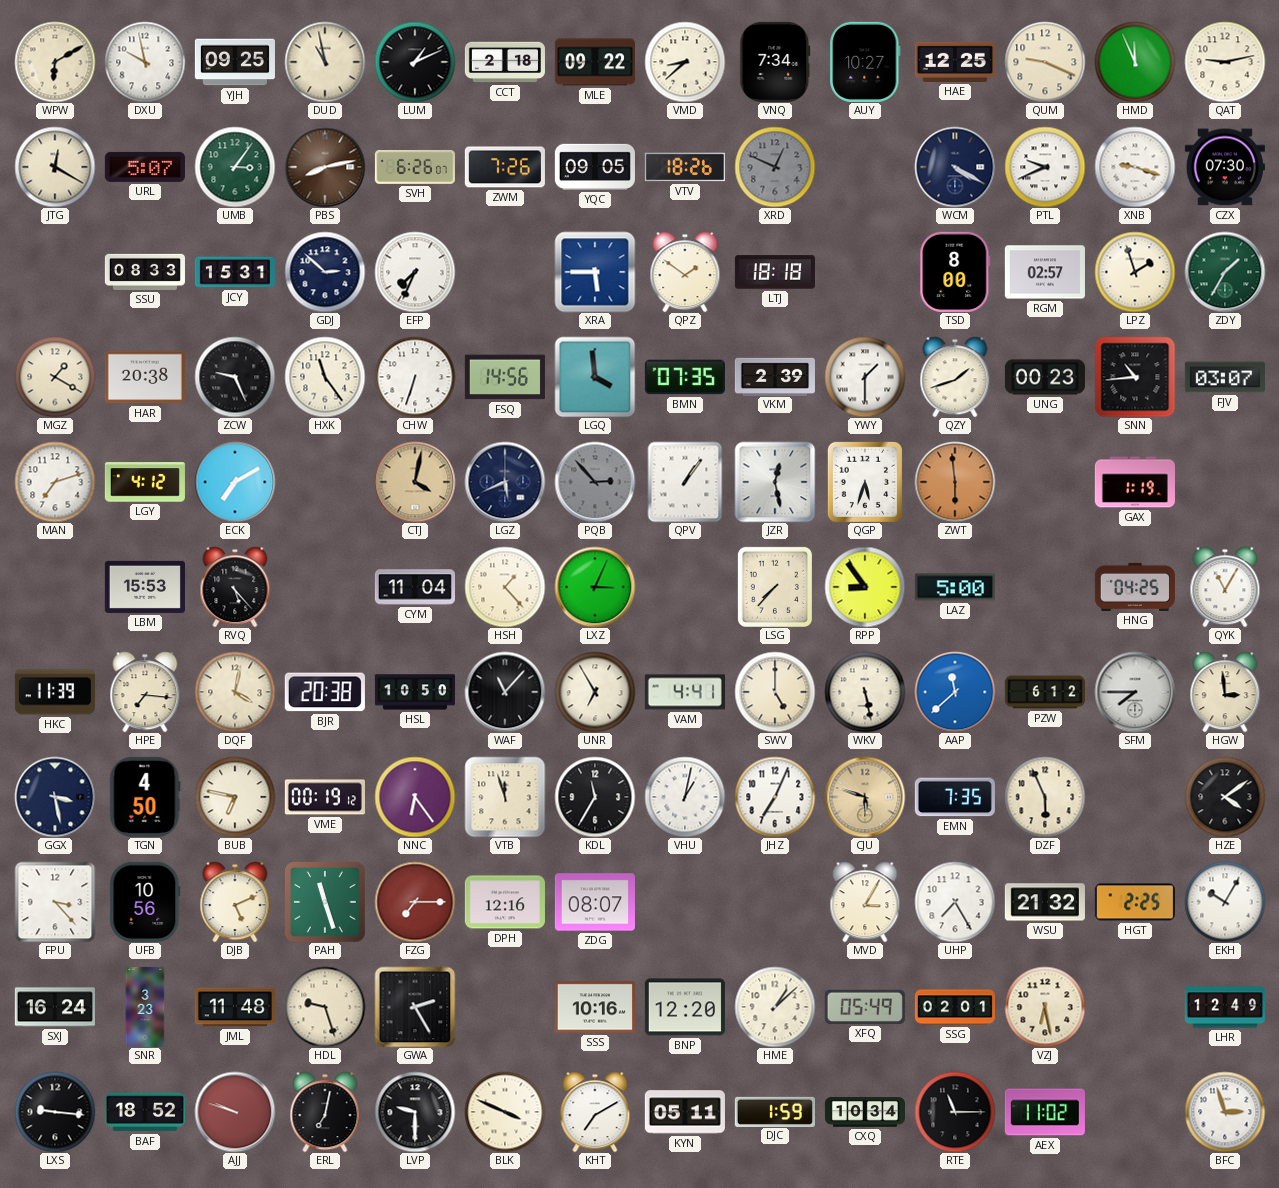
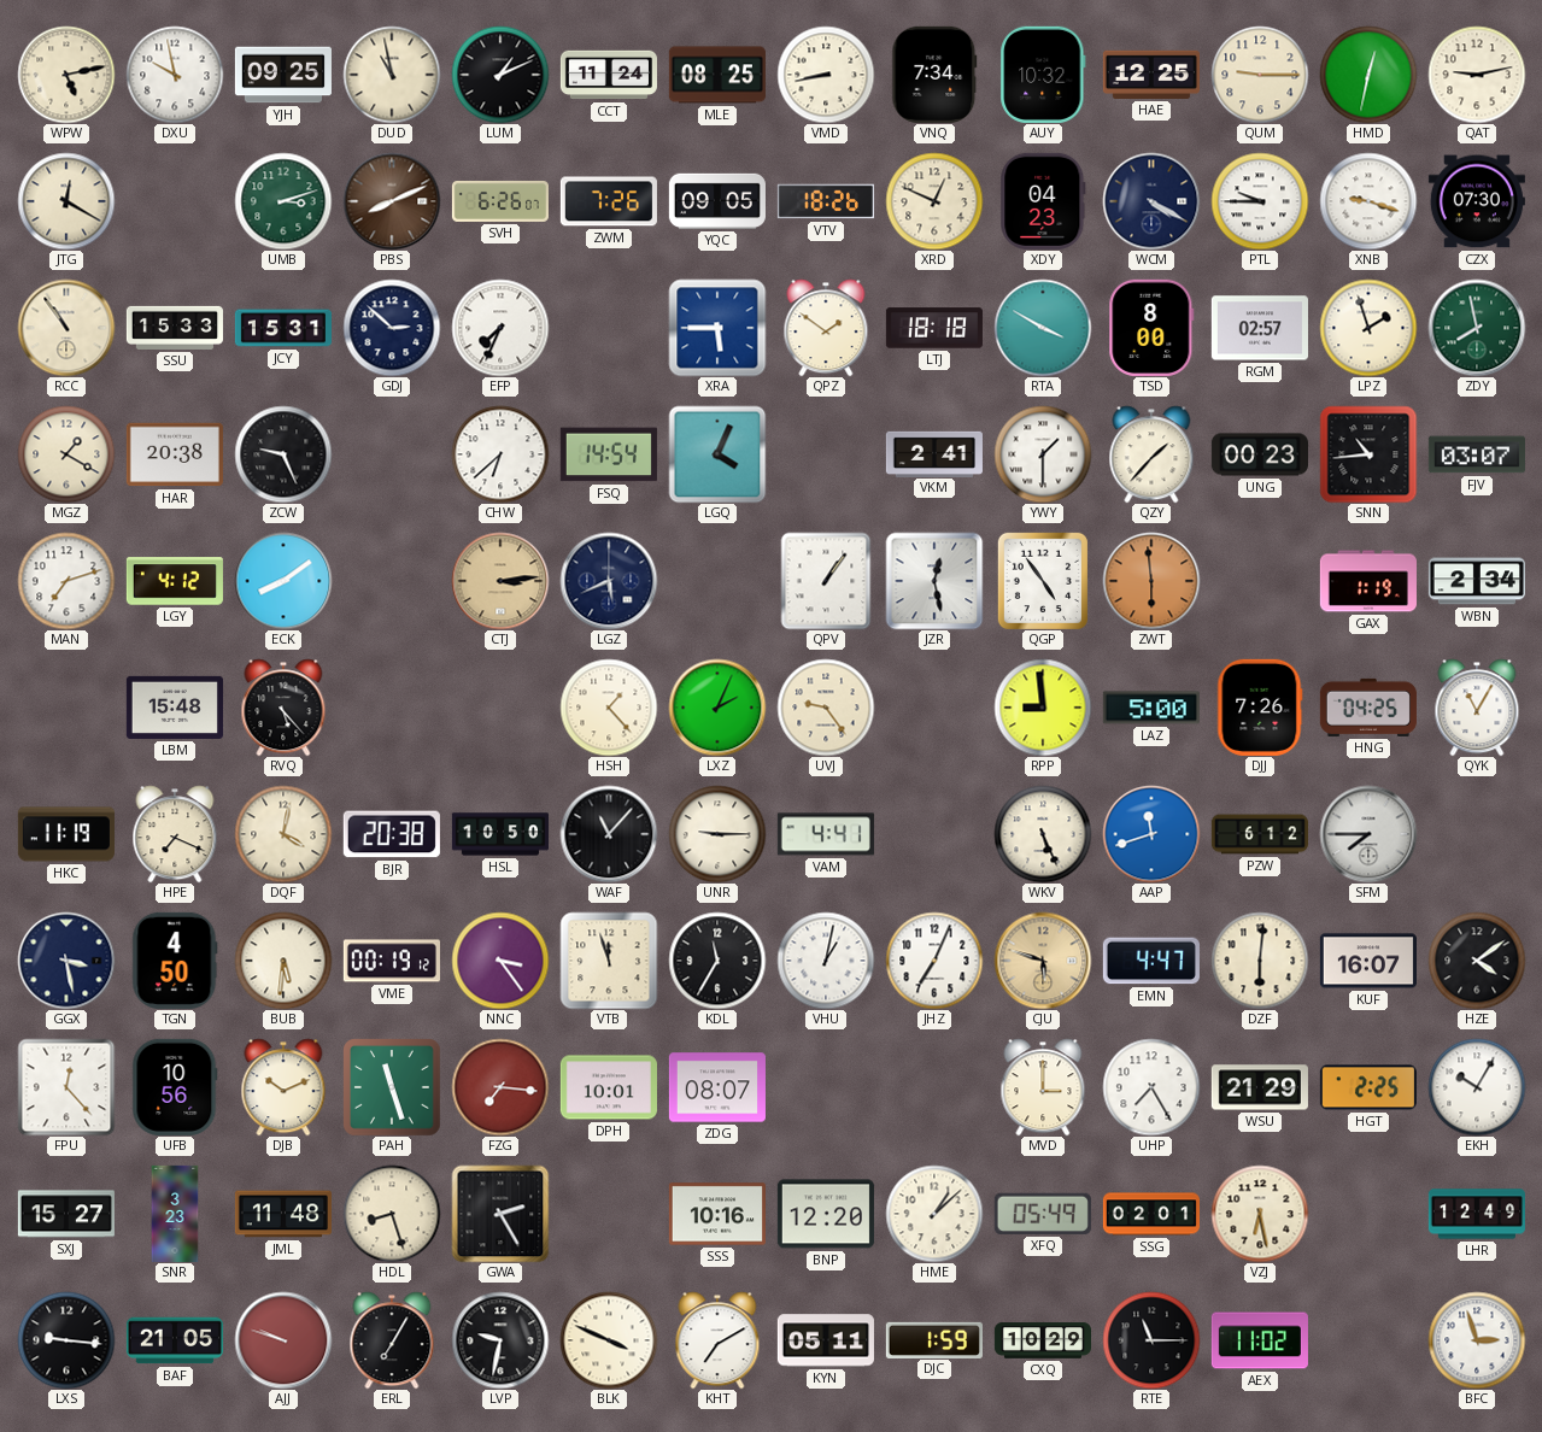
WPW: 6:10 -> 5:13
CCT: 2:18 -> 11:24
MLE: 09:22 -> 08:25
VMD: 8:38 -> 8:43
AUY: 10:27 -> 10:32
QUM: 9:19 -> 9:15
HMD: 11:56 -> 12:32
URL: 5:07 -> none
UMB: 3:06 -> 3:12
PBS: 8:13 -> 8:11
XRD dial: grey -> cream
XDY: none -> 04:23
PTL: 9:41 -> 9:45
RCC: none -> 10:54
SSU: 08:33 -> 15:33
RTA: none -> 3:50
ZDY: 1:35 -> 7:58
HXK: 11:24 -> none
CHW: 6:33 -> 6:38
FSQ: 14:56 -> 14:54
LGQ: 3:59 -> 4:04
BMN: 07:35 -> none
VKM: 2:39 -> 2:41
QZY: 1:42 -> 1:37
ECK: 7:10 -> 8:09
CTJ: 4:02 -> 3:14
PQB: 2:53 -> none
QGP: 5:33 -> 4:54
WBN: none -> 2:34
LBM: 15:53 -> 15:48
CYM: 11:04 -> none
LXZ: 3:04 -> 2:04
UVJ: none -> 9:24
LSG: 7:37 -> none
RPP: 8:54 -> 8:59
DJJ: none -> 7:26
HKC: 11:39 -> 11:19
HPE: 7:16 -> 7:19
UNR: 6:55 -> 9:15
SWV: 5:00 -> none
WKV: 5:28 -> 5:26
AAP: 11:38 -> 11:42
HGW: 2:59 -> none
BUB: 6:47 -> 5:31
NNC: 6:24 -> 3:24
EMN: 7:35 -> 4:47
DZF: 5:56 -> 6:01
KUF: none -> 16:07
FPU: 3:23 -> 12:23
DJB: 5:11 -> 10:11
FZG: 7:15 -> 7:16
DPH: 12:16 -> 10:01
MVD: 3:05 -> 3:00
WSU: 21:32 -> 21:29
SXJ: 16:24 -> 15:27
HDL: 9:27 -> 8:27
BAF: 18:52 -> 21:05
ERL: 7:02 -> 7:05
LVP: 9:30 -> 9:32
CXQ: 10:34 -> 10:29
